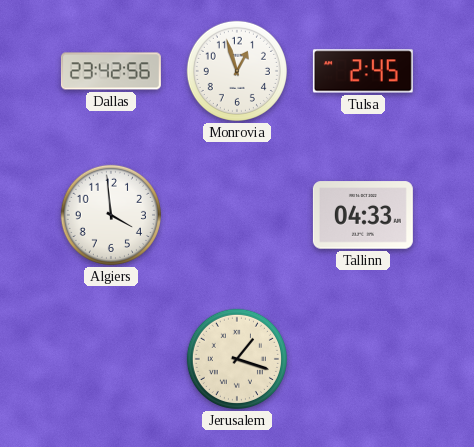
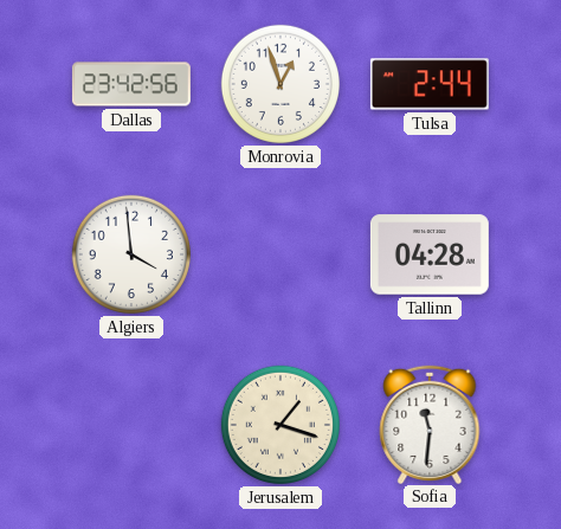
Tulsa: 2:45 -> 2:44
Tallinn: 04:33 -> 04:28
Sofia: none -> 11:31
